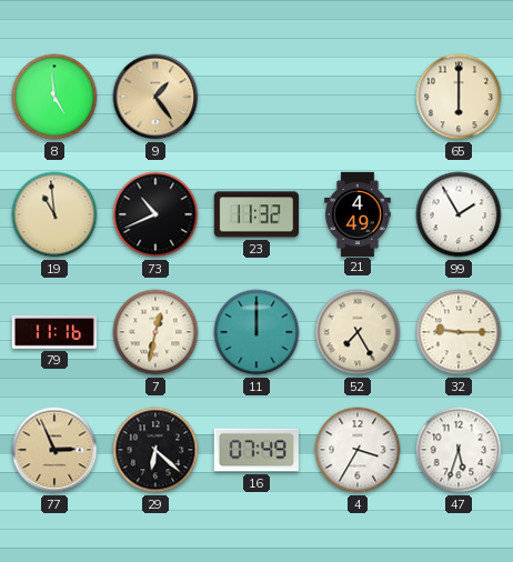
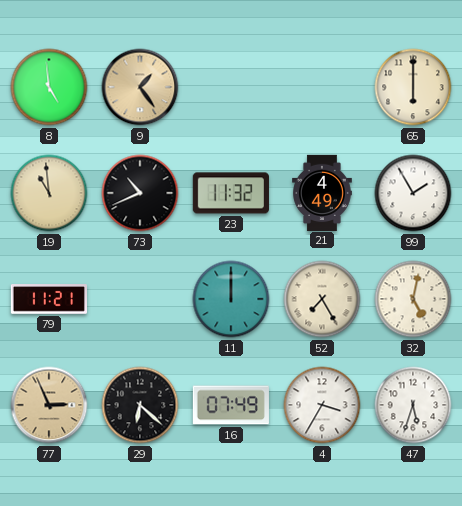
79: 11:16 -> 11:21
7: 12:32 -> none
32: 9:15 -> 5:02
